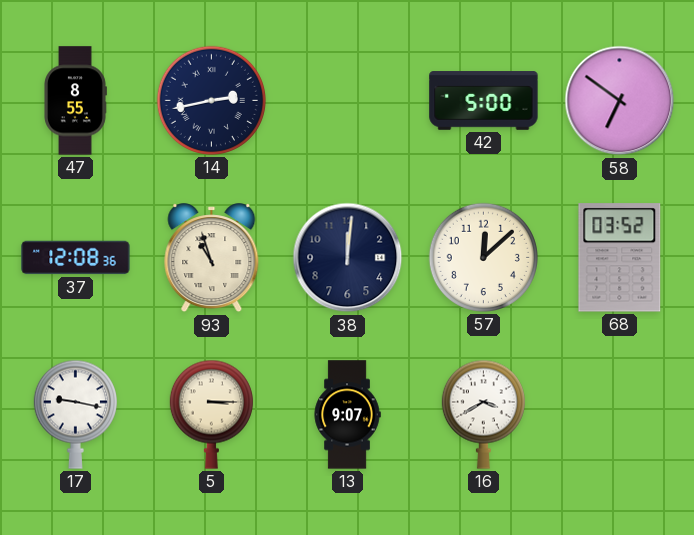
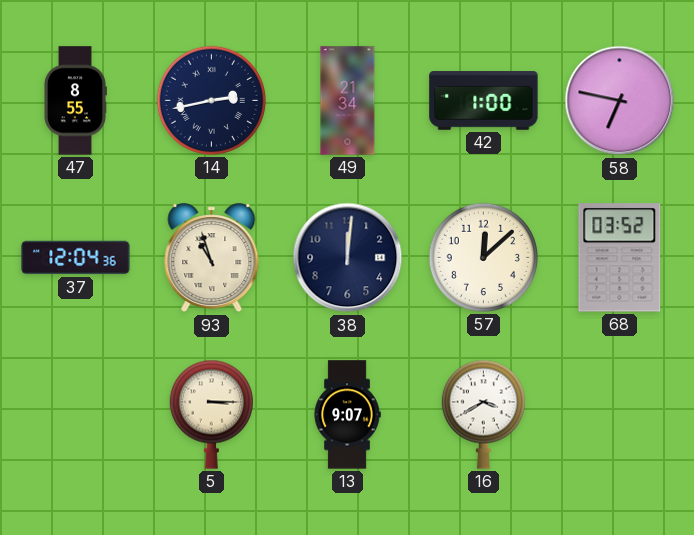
49: none -> 21:34
42: 5:00 -> 1:00
58: 6:51 -> 6:47
37: 12:08 -> 12:04
17: 9:17 -> none
